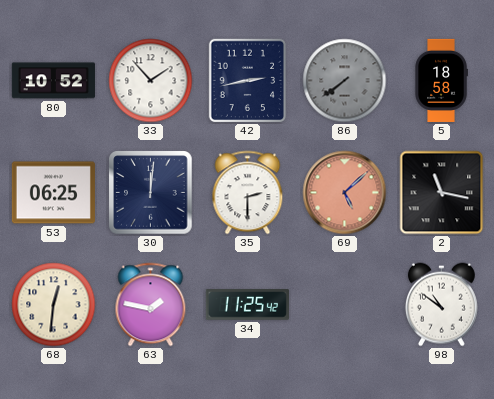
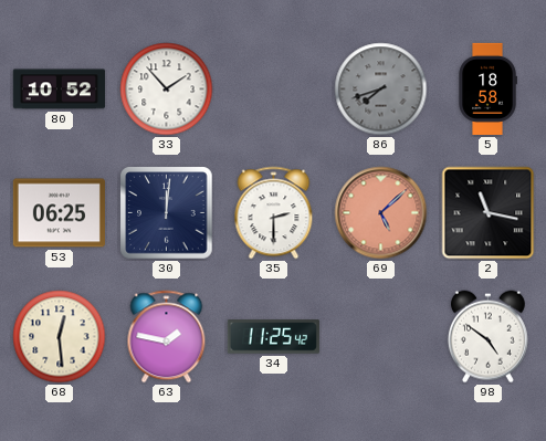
42: 2:43 -> none
86: 7:39 -> 7:42
68: 12:31 -> 12:29
98: 10:51 -> 4:51
